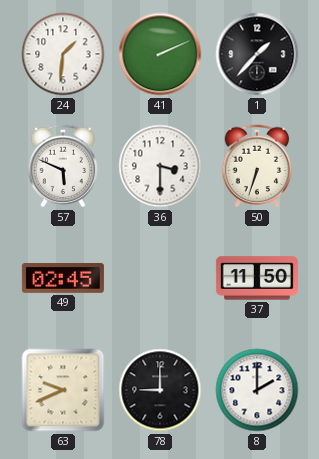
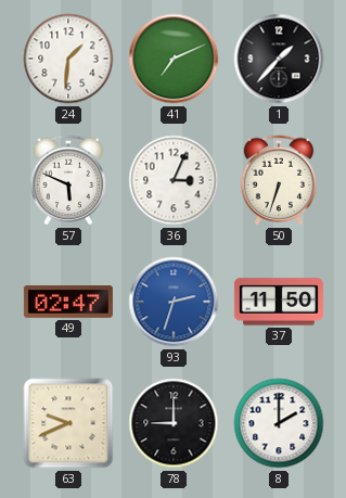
41: 2:11 -> 7:11
36: 3:30 -> 3:04
49: 02:45 -> 02:47
93: none -> 2:33
